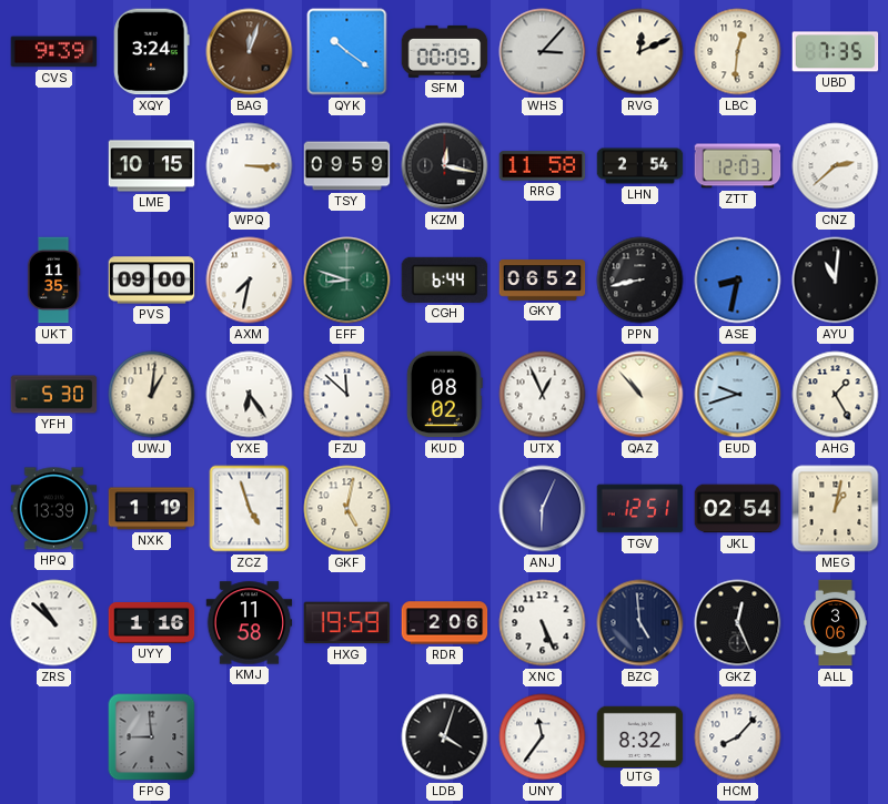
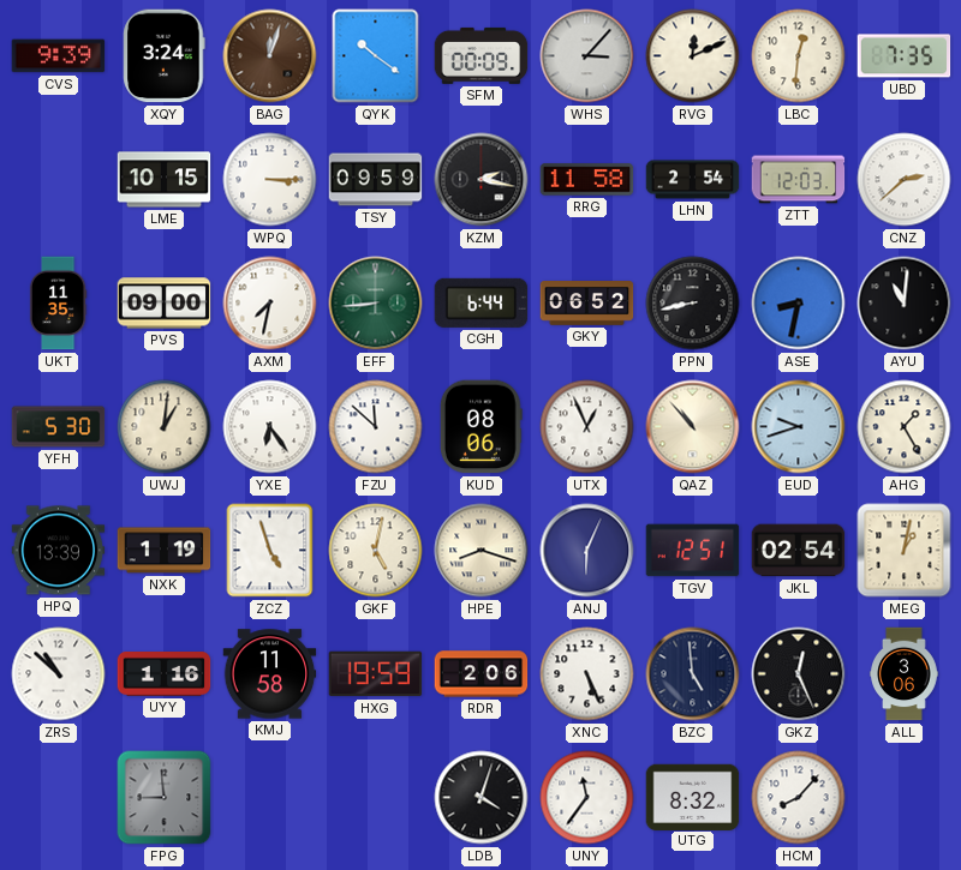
KZM: 12:17 -> 2:17
EFF: 8:48 -> 8:44
KUD: 08:02 -> 08:06
HPE: none -> 8:18
